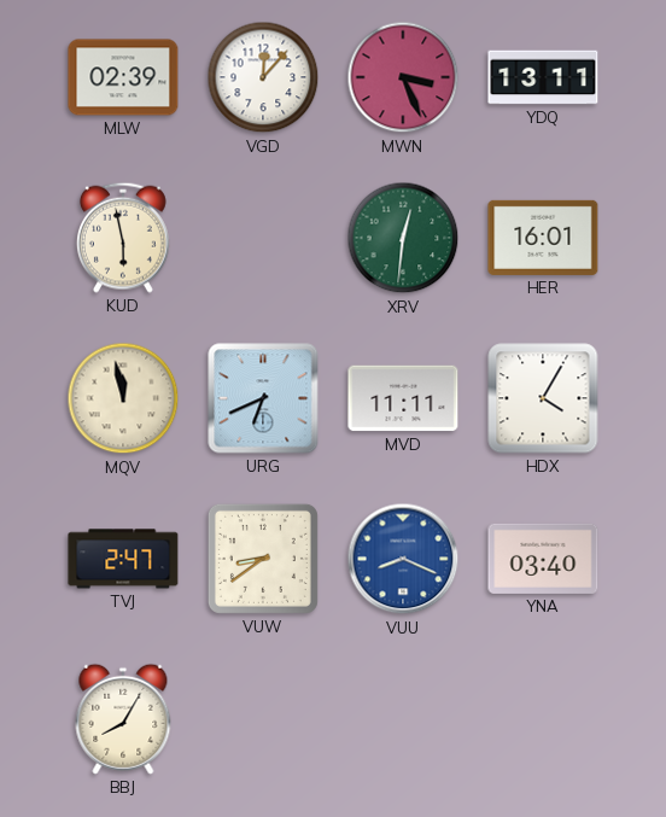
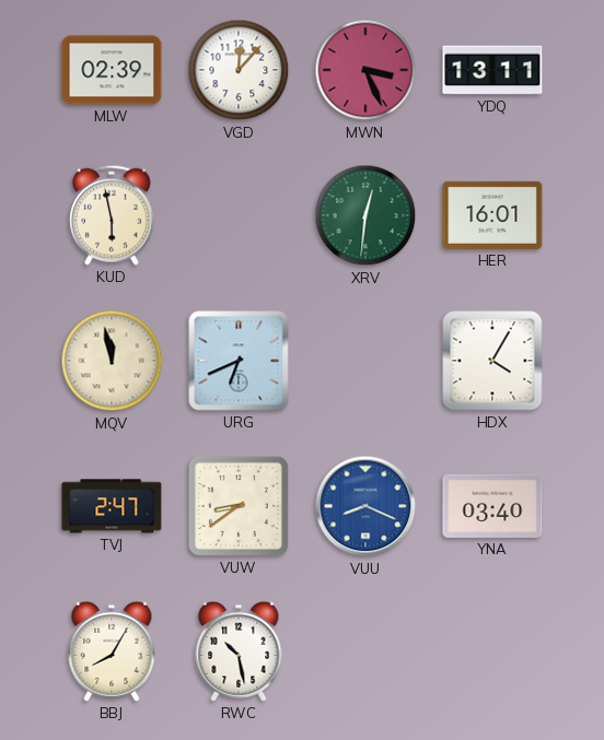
MVD: 11:11 -> none
RWC: none -> 10:28
